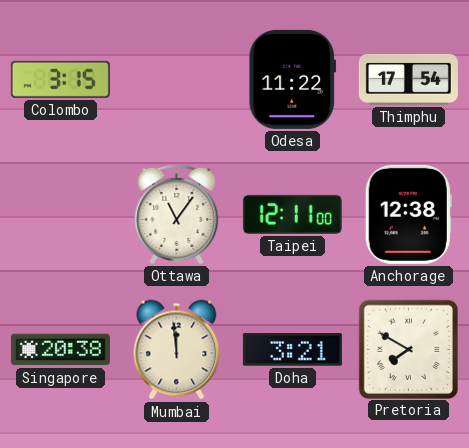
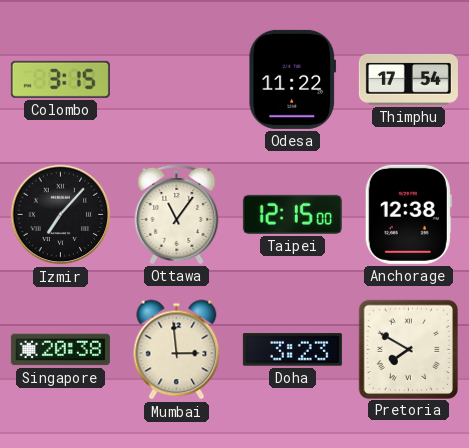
Izmir: none -> 7:07
Taipei: 12:11 -> 12:15
Mumbai: 11:59 -> 2:59
Doha: 3:21 -> 3:23
